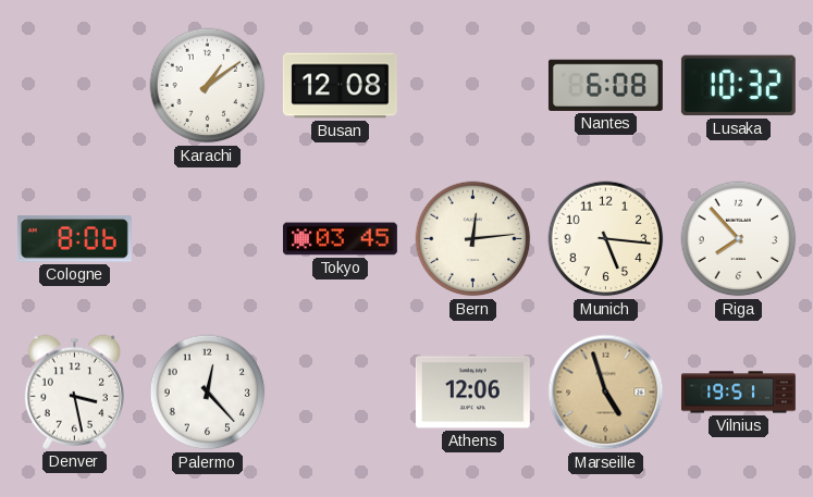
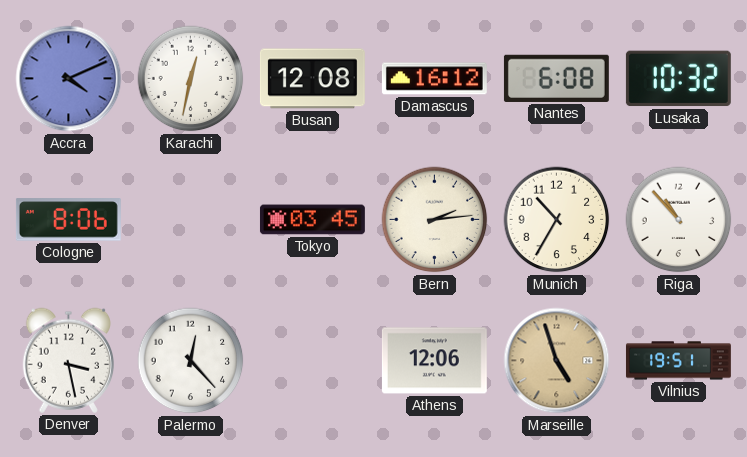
Accra: none -> 4:11
Karachi: 1:09 -> 12:32
Damascus: none -> 16:12
Bern: 12:14 -> 2:14
Munich: 5:16 -> 10:35
Riga: 7:53 -> 10:53
